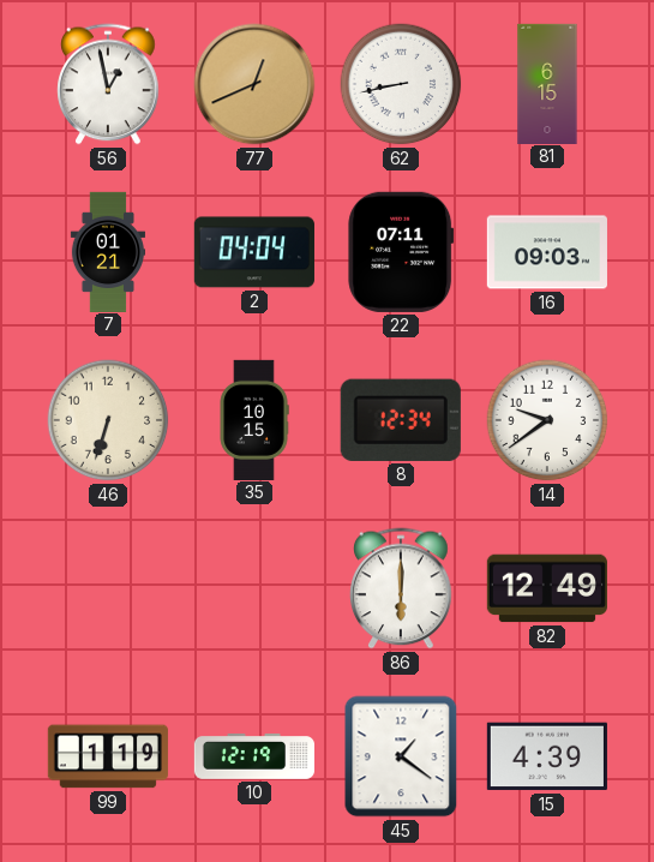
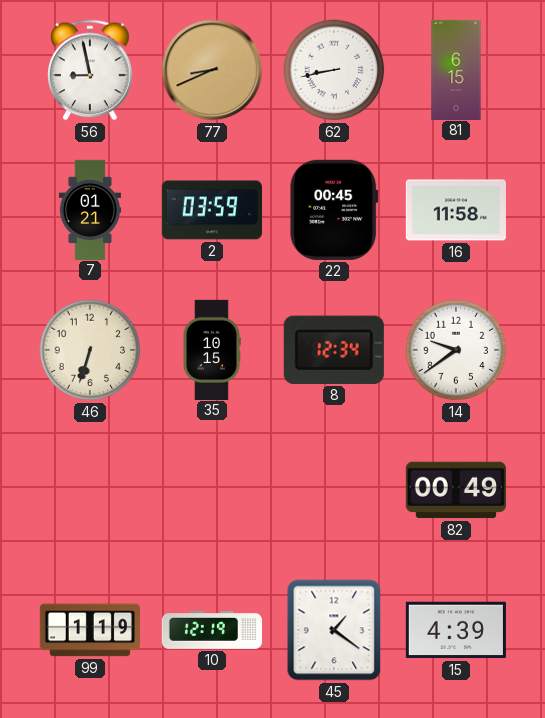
56: 12:58 -> 8:58
77: 12:41 -> 8:41
2: 04:04 -> 03:59
22: 07:11 -> 00:45
16: 09:03 -> 11:58
86: 6:00 -> none
82: 12:49 -> 00:49
